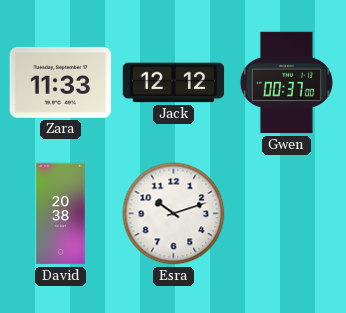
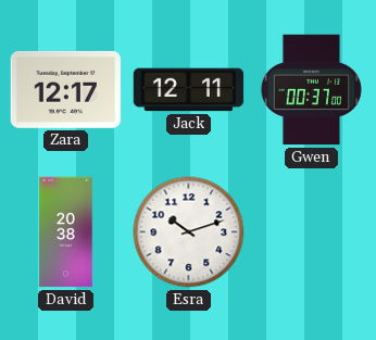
Zara: 11:33 -> 12:17
Jack: 12:12 -> 12:11
